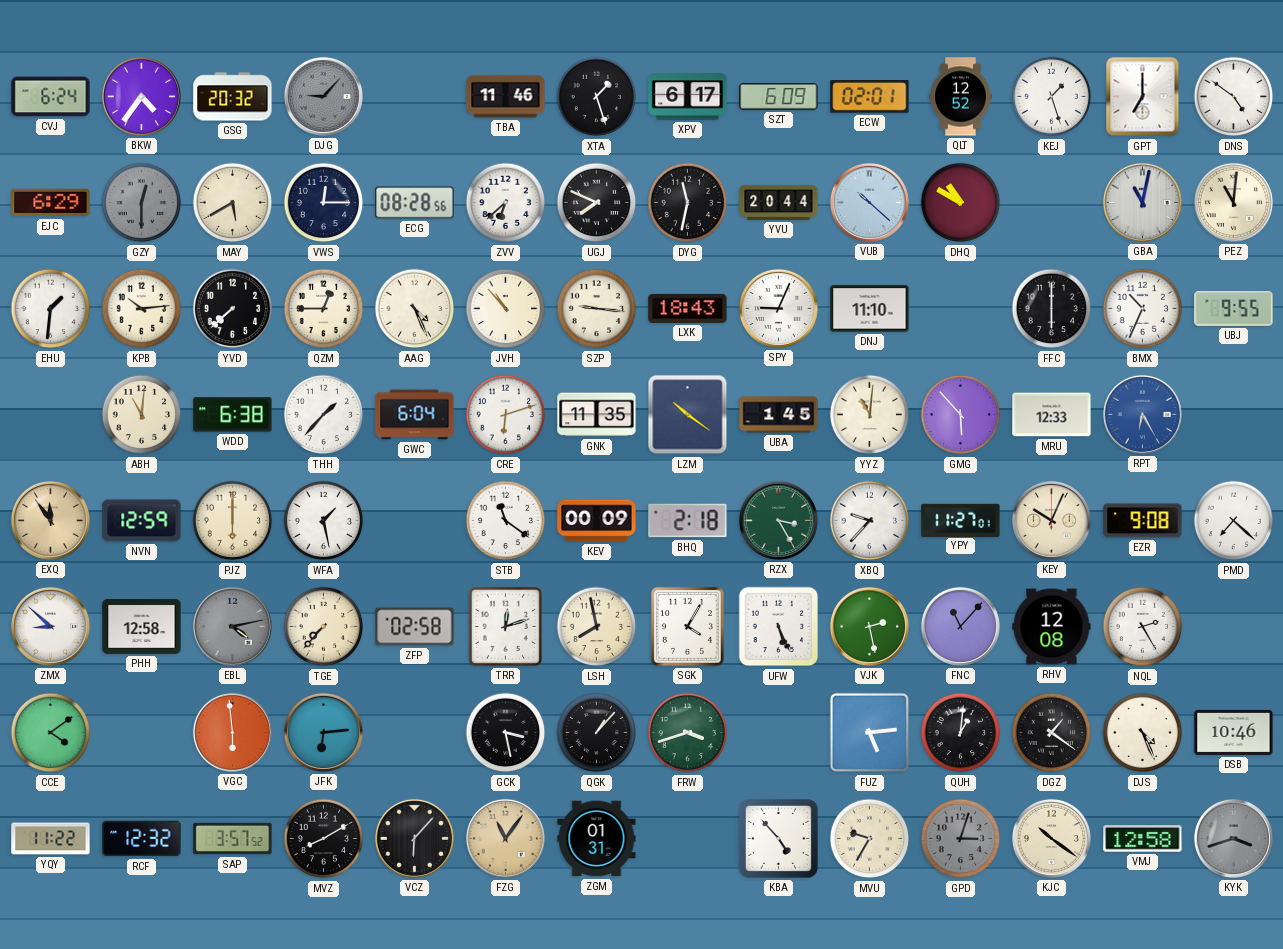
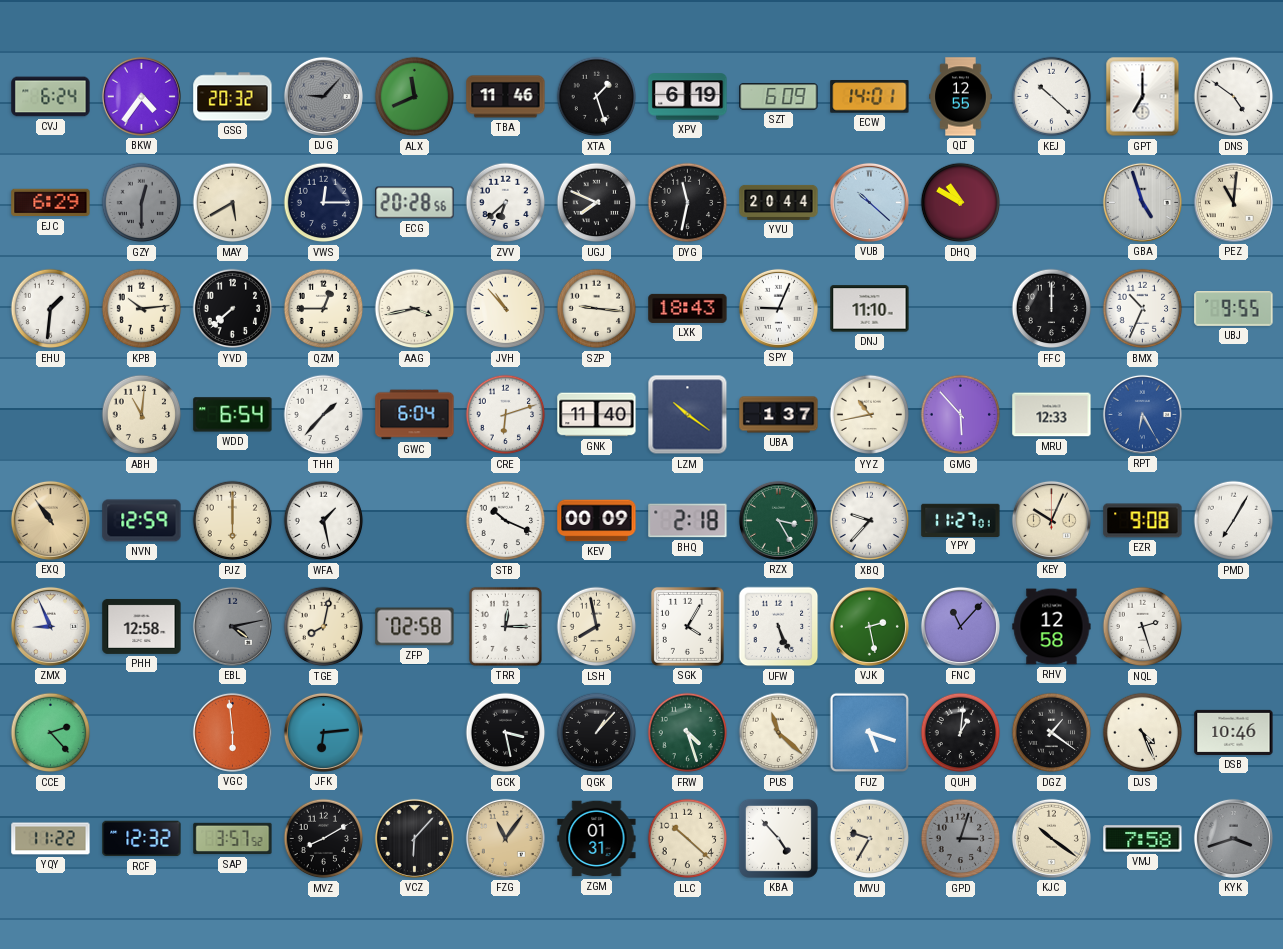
ALX: none -> 11:41
XPV: 6:17 -> 6:19
ECW: 02:01 -> 14:01
QLT: 12:52 -> 12:55
KEJ: 1:27 -> 10:22
ECG: 08:28 -> 20:28
GBA: 11:02 -> 4:57
AAG: 4:26 -> 3:43
FFC: 6:00 -> 12:00
WDD: 6:38 -> 6:54
GNK: 11:35 -> 11:40
UBA: 1:45 -> 1:37
YYZ: 11:01 -> 10:43
EXQ: 11:54 -> 10:54
STB: 11:21 -> 10:19
PMD: 7:22 -> 7:05
ZMX: 8:52 -> 8:56
TGE: 7:37 -> 8:02
TRR: 12:12 -> 12:15
RHV: 12:08 -> 12:58
NQL: 2:25 -> 2:27
CCE: 4:09 -> 2:23
FRW: 3:42 -> 4:27
PUS: none -> 11:22
FUZ: 5:14 -> 5:18
LLC: none -> 10:22
VMJ: 12:58 -> 7:58
